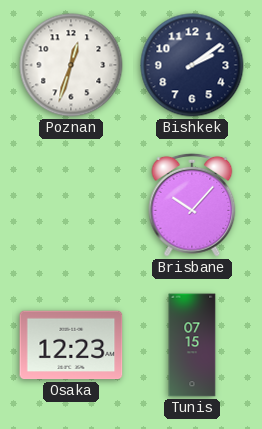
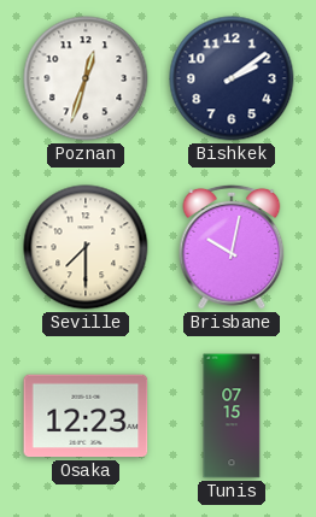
Seville: none -> 7:30
Brisbane: 10:07 -> 10:02
